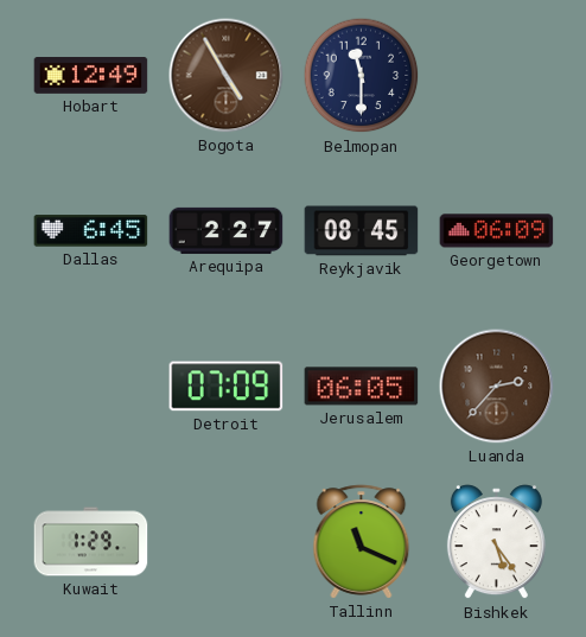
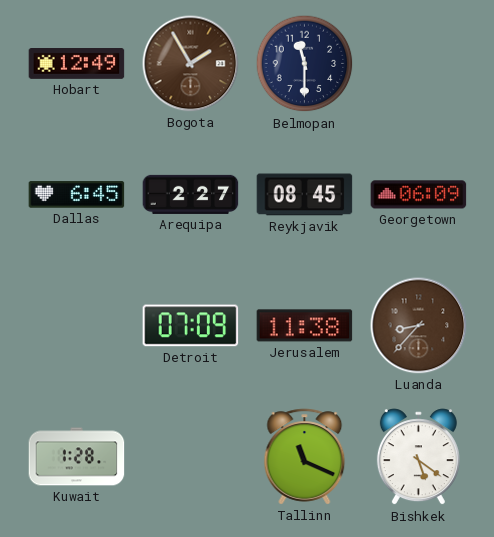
Bogota: 4:55 -> 1:55
Jerusalem: 06:05 -> 11:38
Luanda: 2:37 -> 8:37
Kuwait: 1:29 -> 1:28
Bishkek: 5:24 -> 5:21
